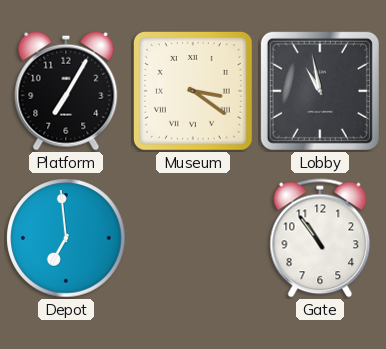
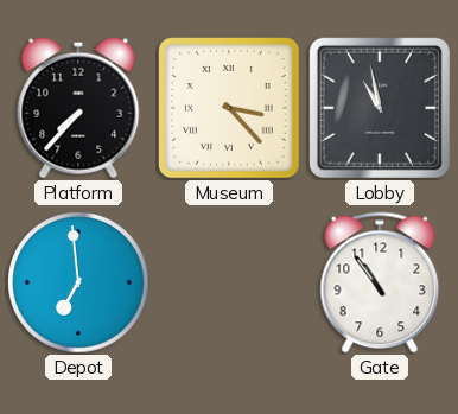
Platform: 7:05 -> 7:37
Museum: 3:21 -> 3:23
